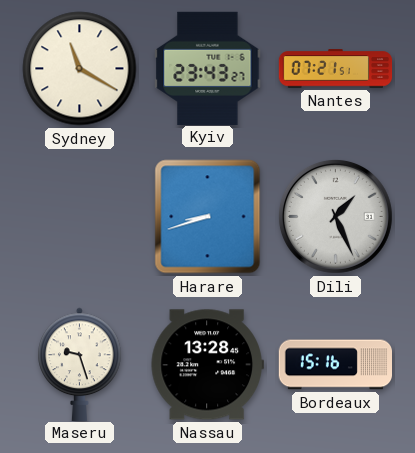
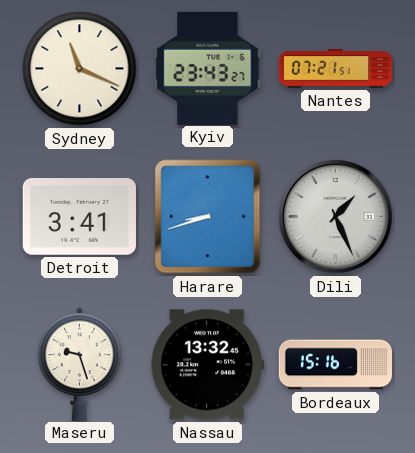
Sydney: 11:20 -> 11:19
Detroit: none -> 3:41
Nassau: 13:28 -> 13:32
